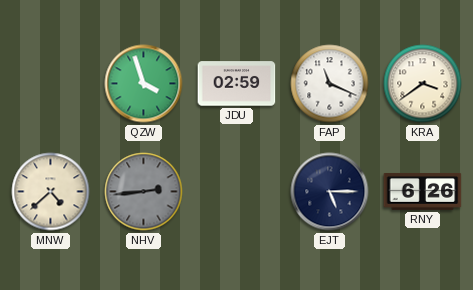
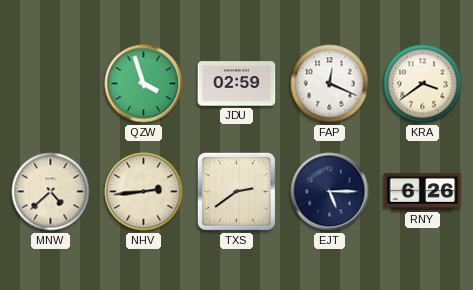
FAP: 11:19 -> 12:19
NHV dial: grey -> cream
TXS: none -> 2:39
